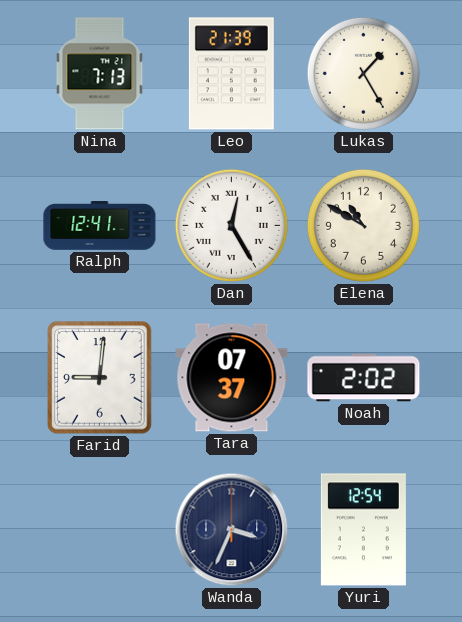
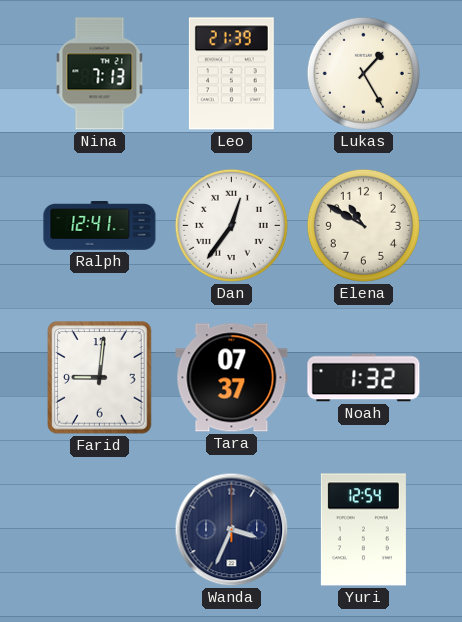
Dan: 12:25 -> 12:36
Noah: 2:02 -> 1:32
